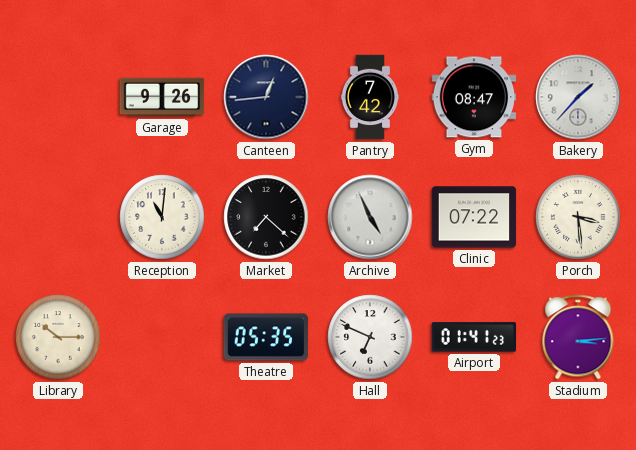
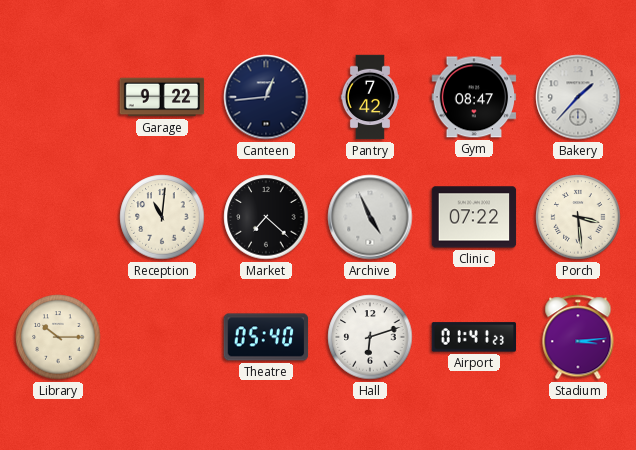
Garage: 9:26 -> 9:22
Theatre: 05:35 -> 05:40
Hall: 6:49 -> 6:12
